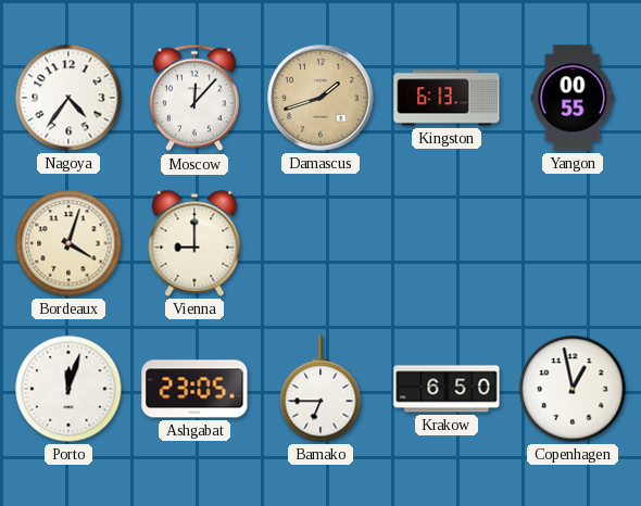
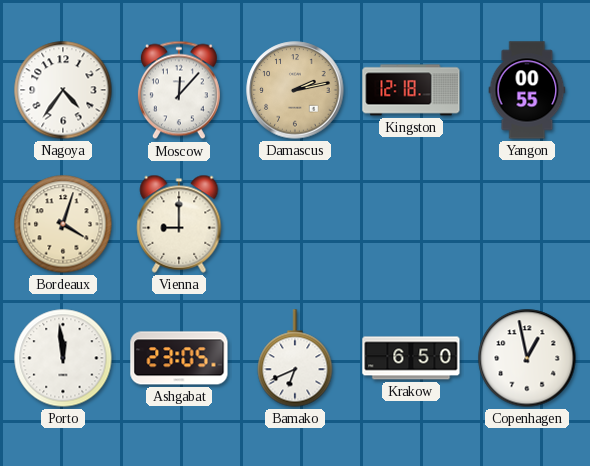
Damascus: 1:42 -> 2:13
Kingston: 6:13 -> 12:18
Porto: 12:03 -> 11:59
Bamako: 6:45 -> 6:41
